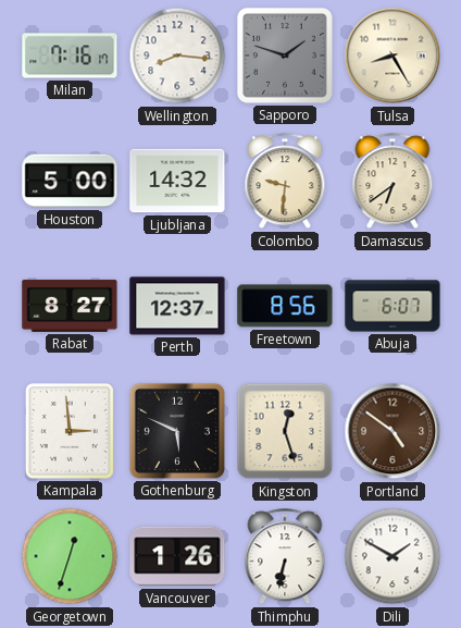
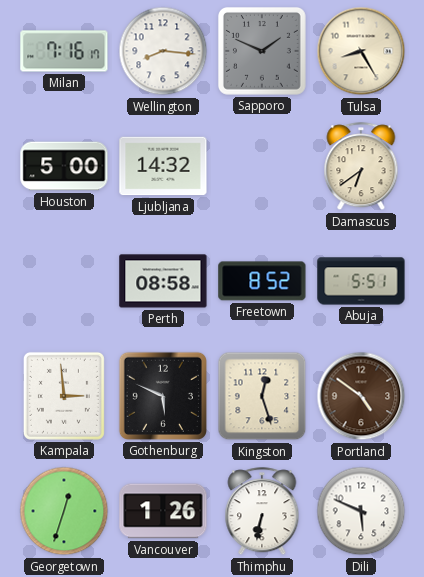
Sapporo: 1:48 -> 1:49
Colombo: 9:31 -> none
Rabat: 8:27 -> none
Perth: 12:37 -> 08:58
Freetown: 8:56 -> 8:52
Abuja: 6:07 -> 5:51
Dili: 1:50 -> 5:49
